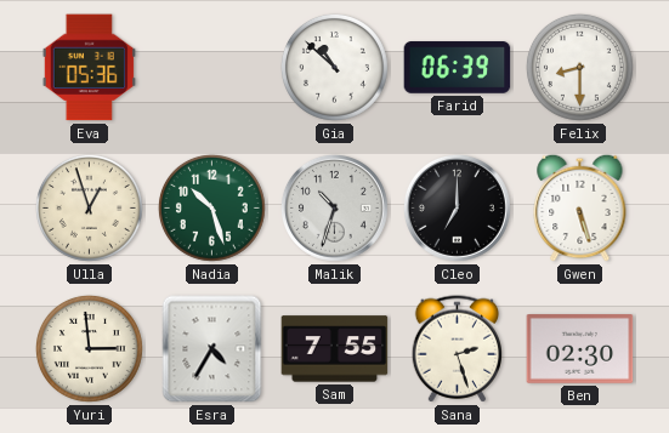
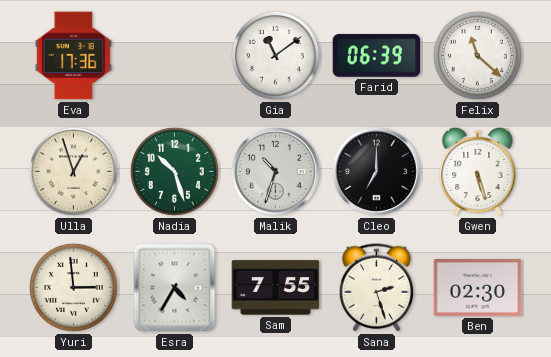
Eva: 05:36 -> 17:36
Gia: 10:52 -> 11:09
Felix: 8:30 -> 11:22
